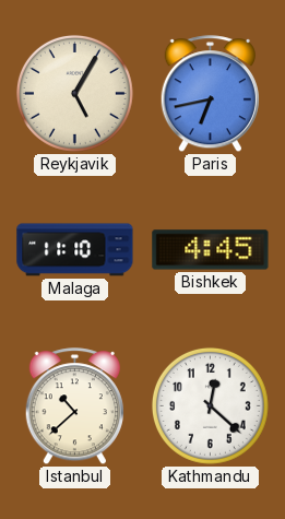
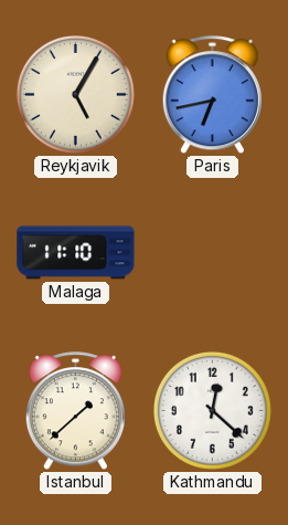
Bishkek: 4:45 -> none
Istanbul: 10:38 -> 1:38
